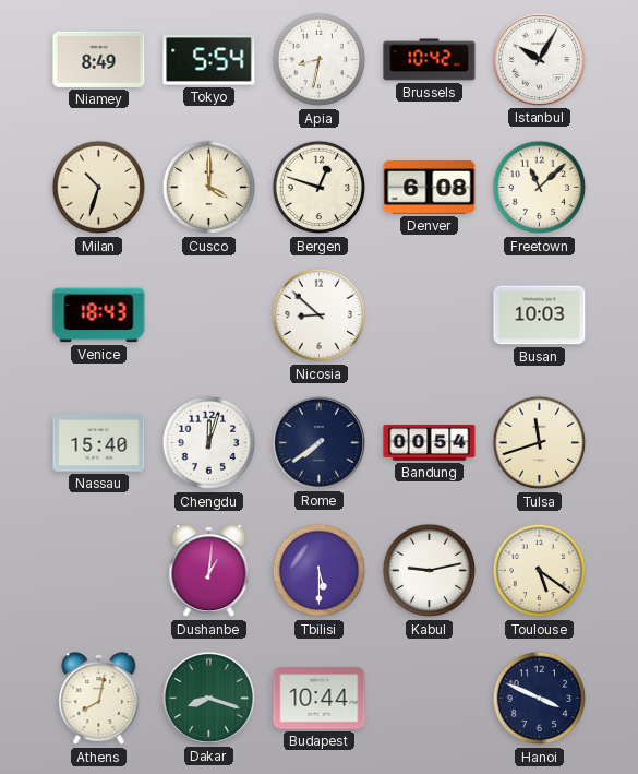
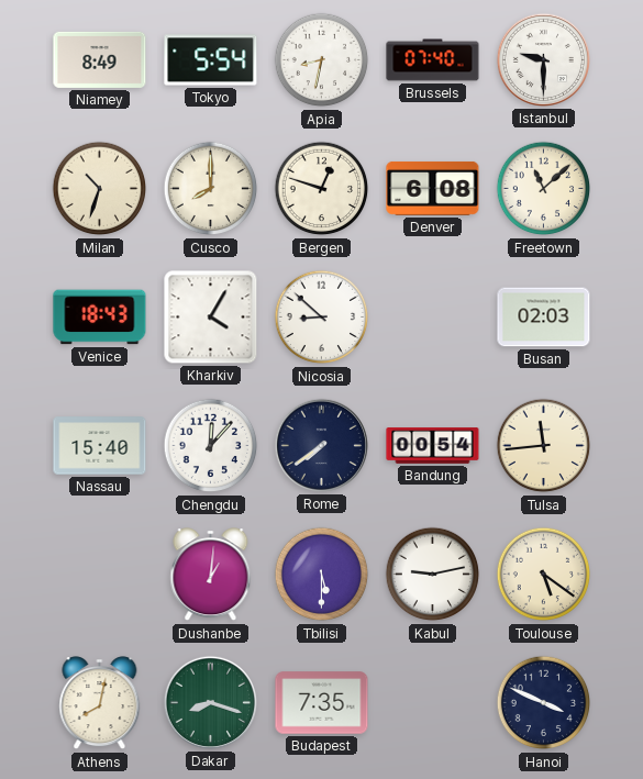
Brussels: 10:42 -> 07:40
Istanbul: 10:05 -> 9:30
Cusco: 4:00 -> 8:00
Kharkiv: none -> 4:05
Busan: 10:03 -> 02:03
Chengdu: 12:03 -> 12:07
Tulsa: 11:42 -> 11:44
Budapest: 10:44 -> 7:35
